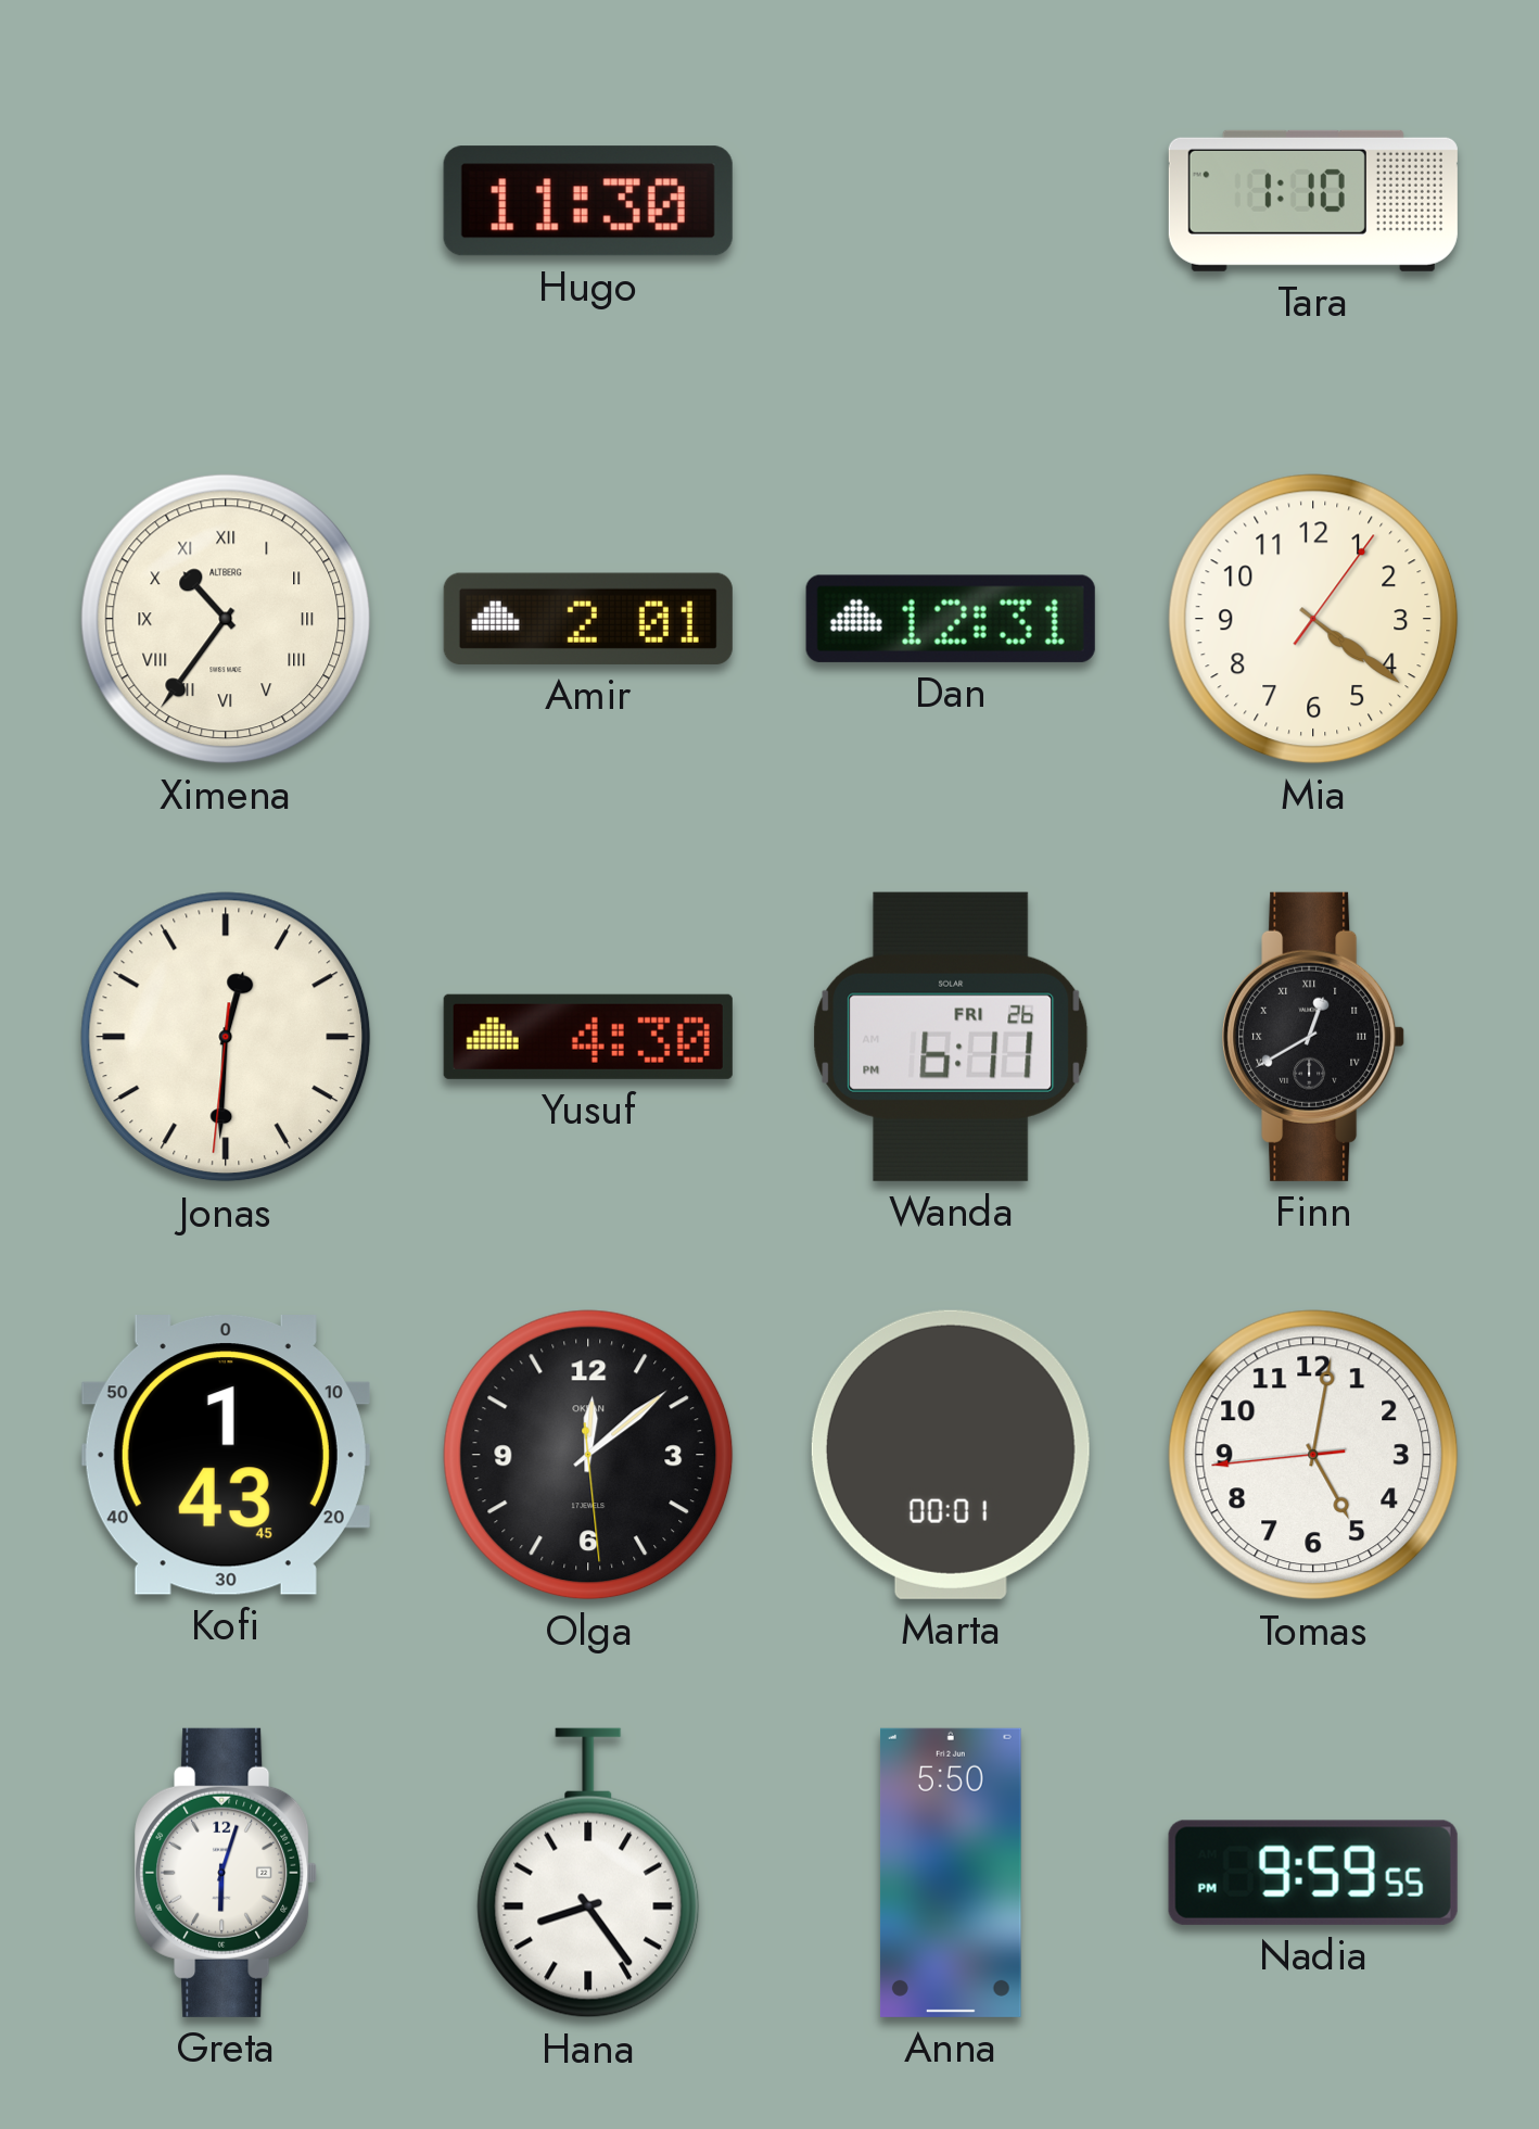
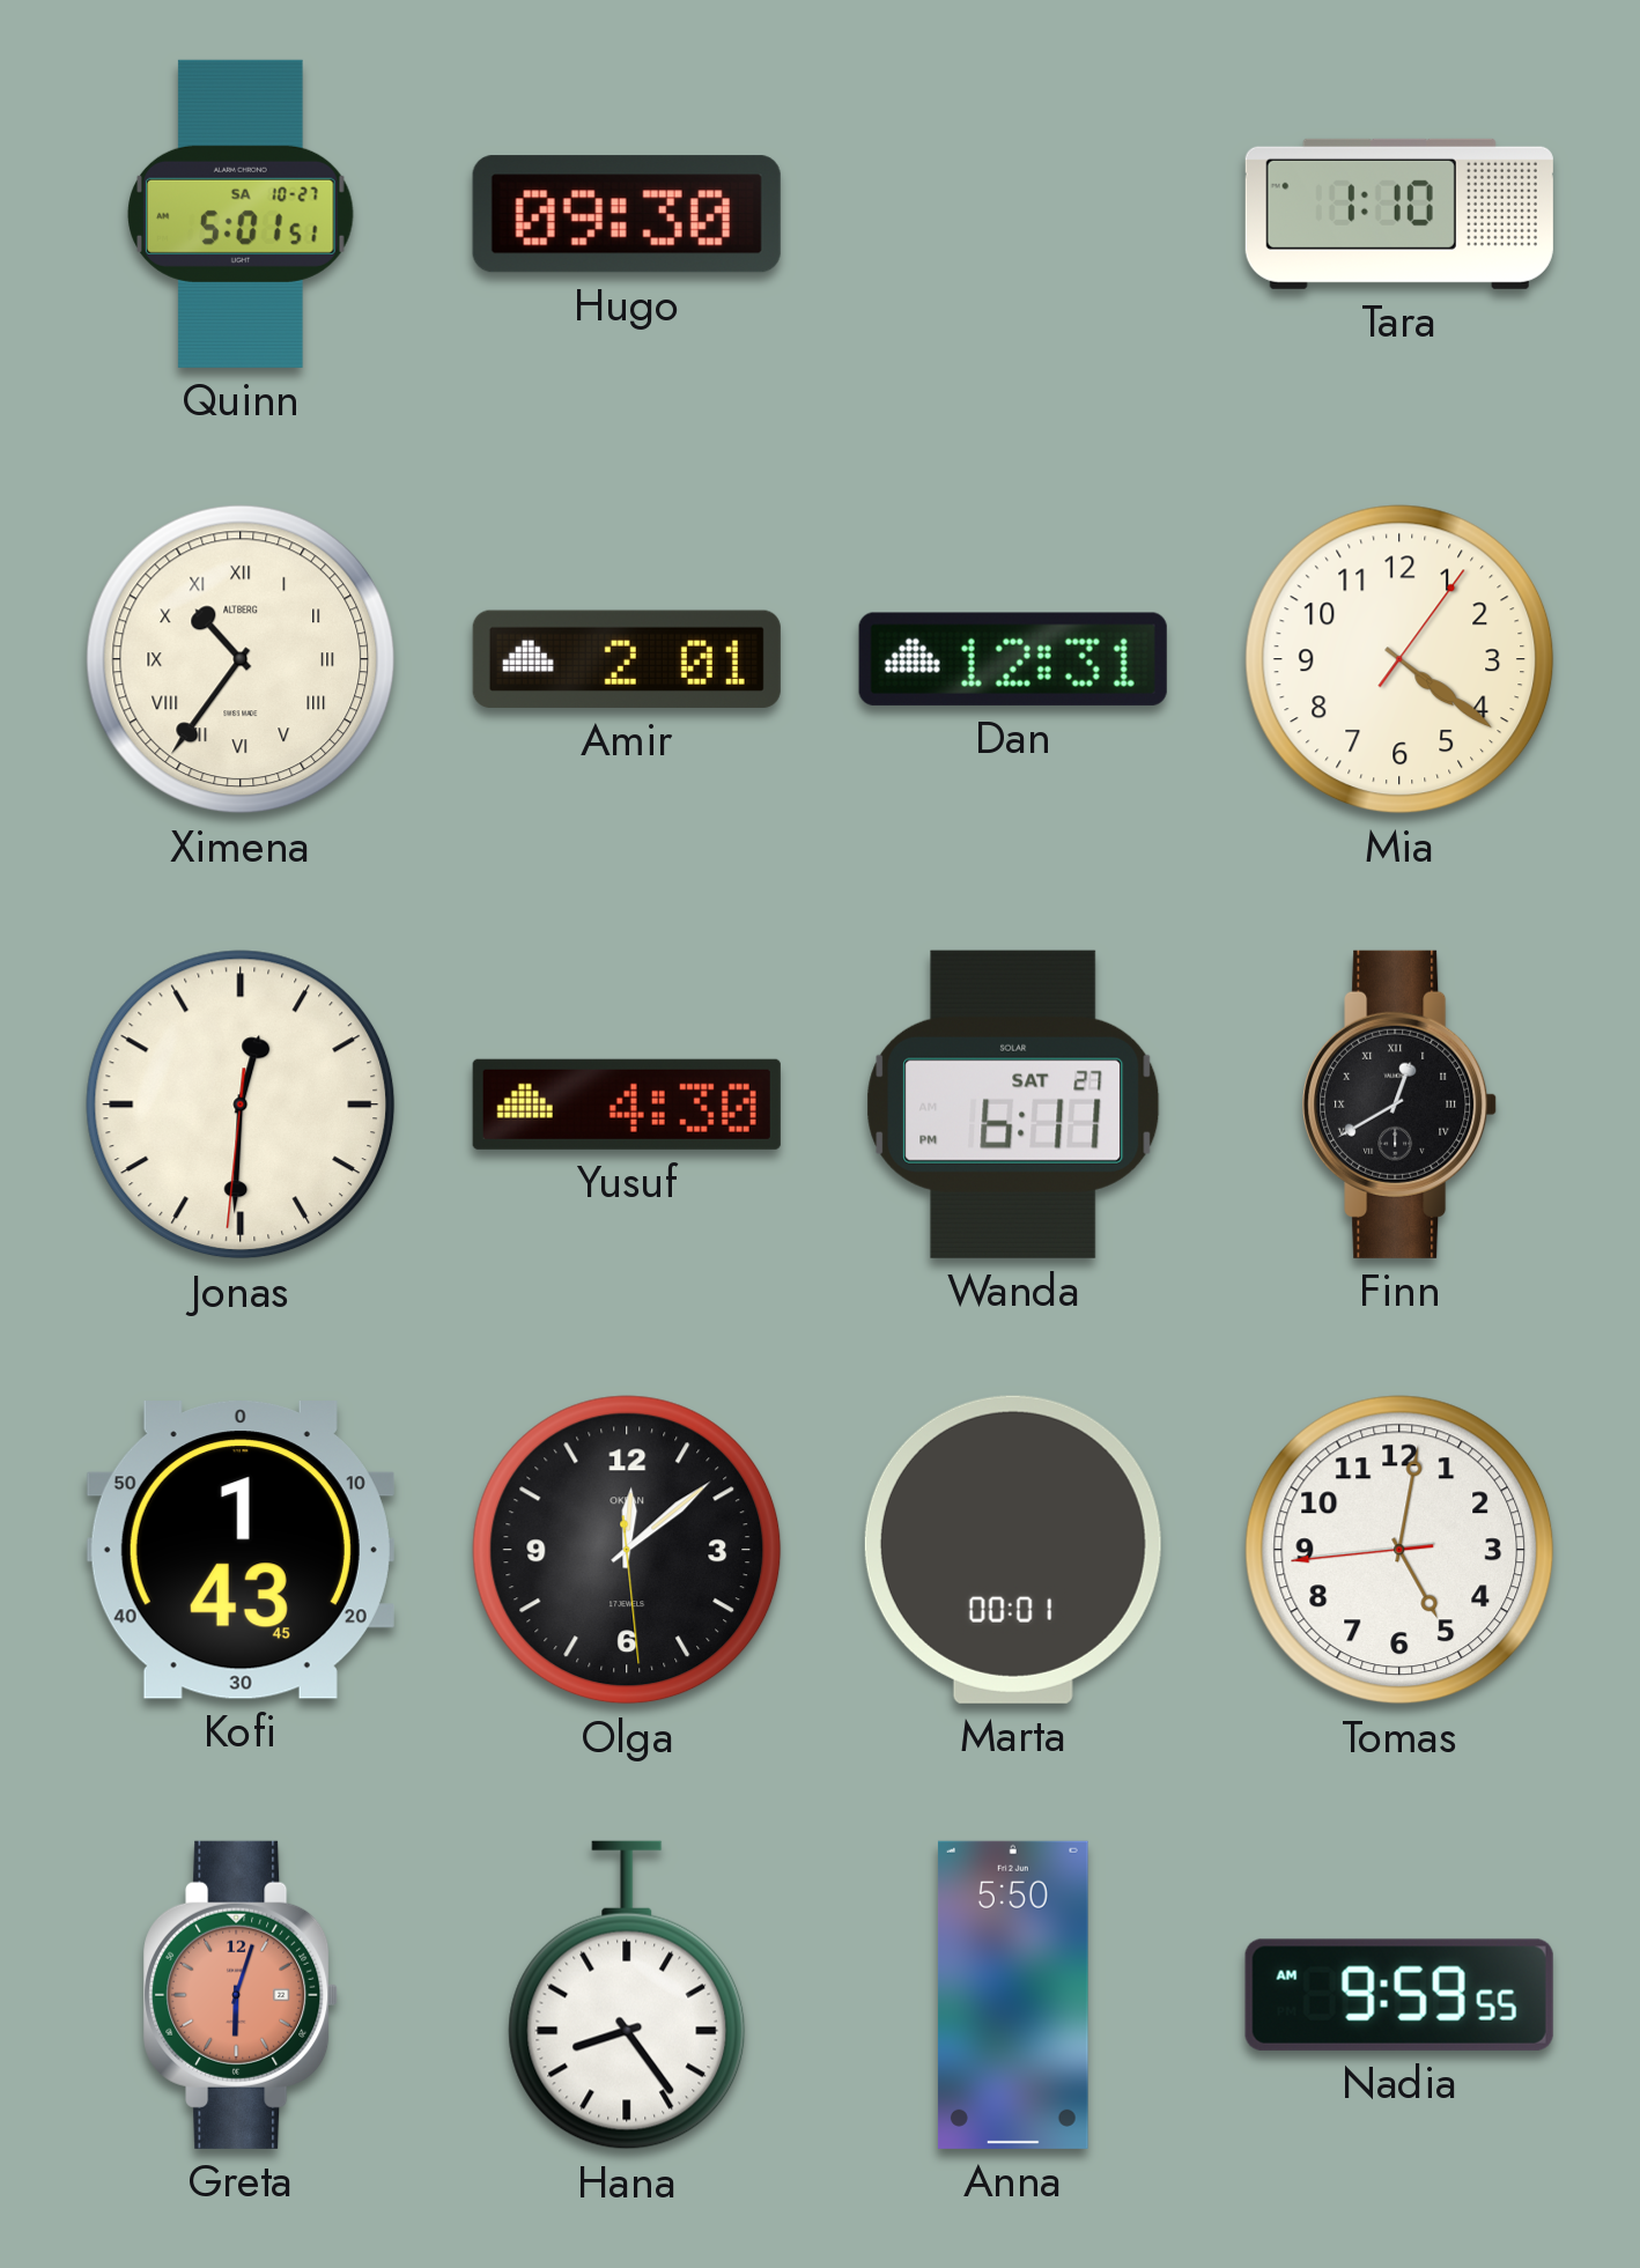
Quinn: none -> 5:01
Hugo: 11:30 -> 09:30
Wanda date: FRI 26 -> SAT 27
Greta dial: white -> salmon
Nadia: 9:59:55 PM -> 9:59:55 AM
